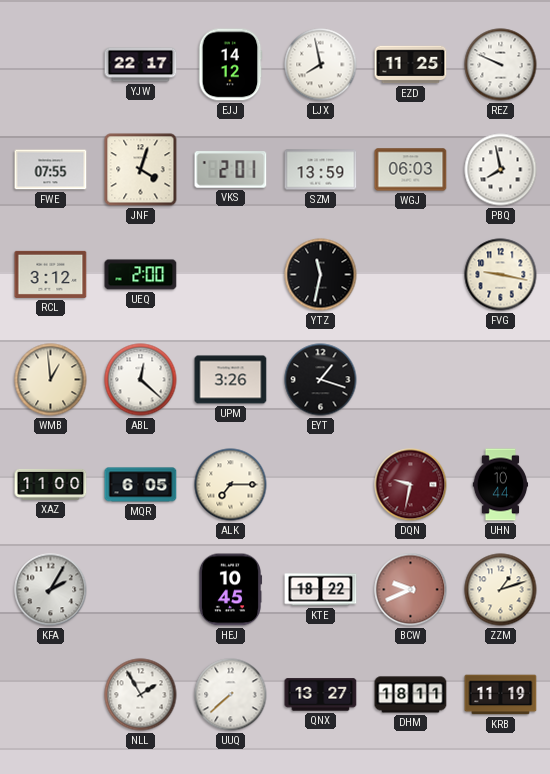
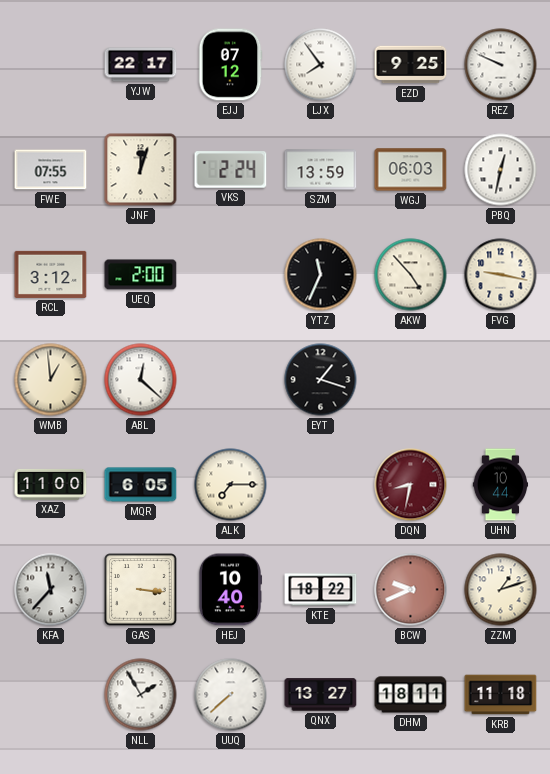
EJJ: 14:12 -> 07:12
LJX: 7:58 -> 7:54
EZD: 11:25 -> 9:25
JNF: 4:03 -> 12:03
VKS: 2:01 -> 2:24
PBQ: 7:58 -> 12:32
YTZ: 11:32 -> 11:34
AKW: none -> 4:53
UPM: 3:26 -> none
DQN: 9:32 -> 8:32
KFA: 2:05 -> 11:37
GAS: none -> 3:16
HEJ: 10:45 -> 10:40
KRB: 11:19 -> 11:18
